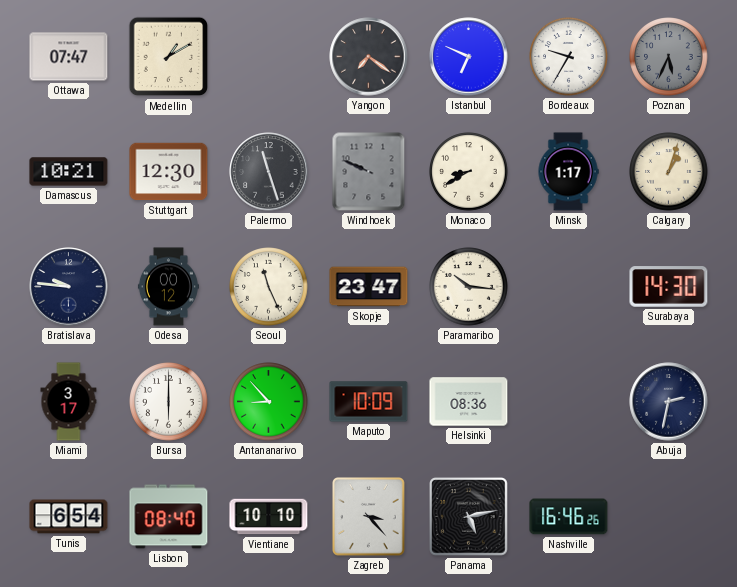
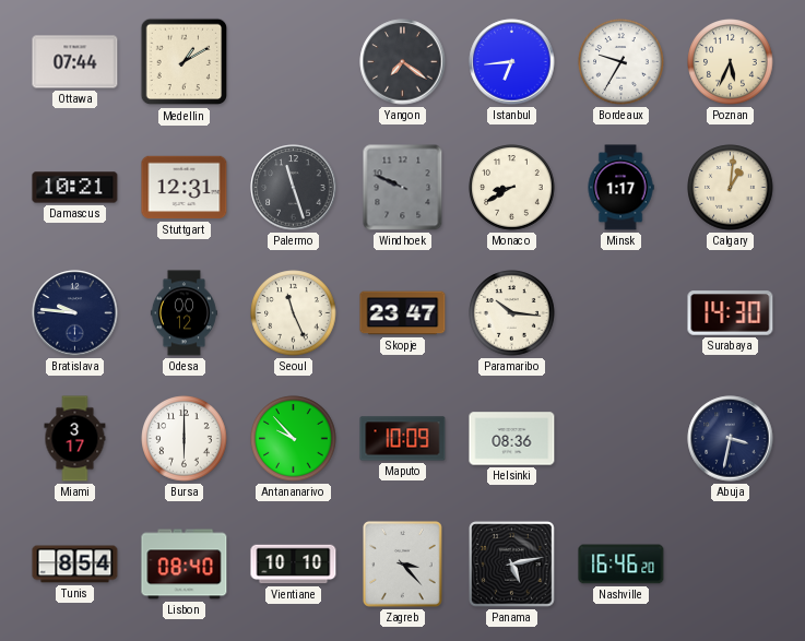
Ottawa: 07:47 -> 07:44
Istanbul: 6:49 -> 6:44
Poznan dial: grey -> cream
Stuttgart: 12:30 -> 12:31
Calgary: 1:03 -> 1:01
Antananarivo: 8:53 -> 9:53
Abuja: 2:32 -> 3:32
Tunis: 6:54 -> 8:54
Nashville: 16:46:26 -> 16:46:20
